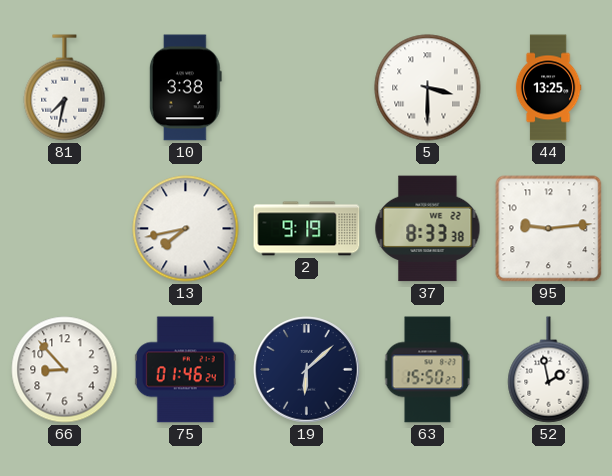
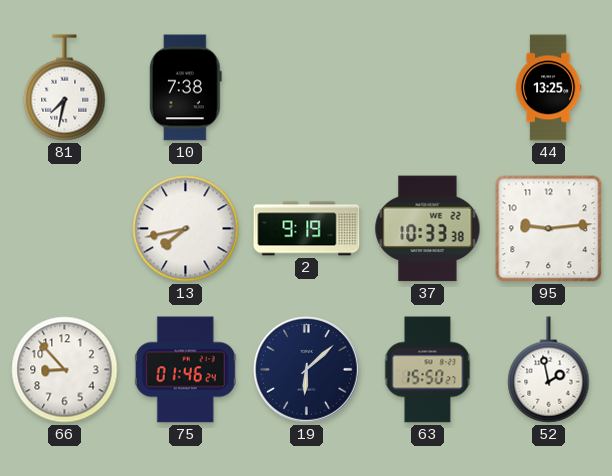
10: 3:38 -> 7:38
5: 3:30 -> none
37: 8:33 -> 10:33
